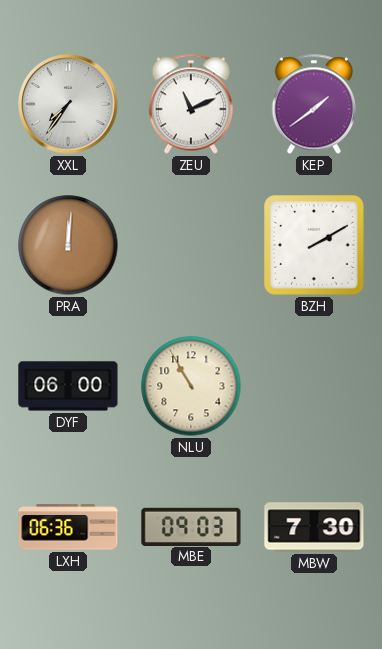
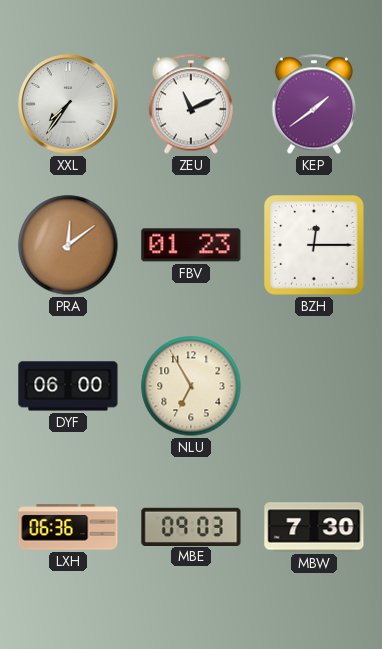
PRA: 12:01 -> 12:09
FBV: none -> 01:23
BZH: 2:10 -> 12:15
NLU: 10:55 -> 6:55
